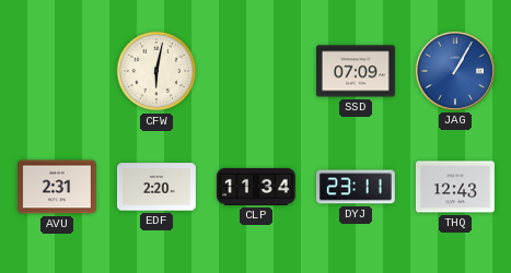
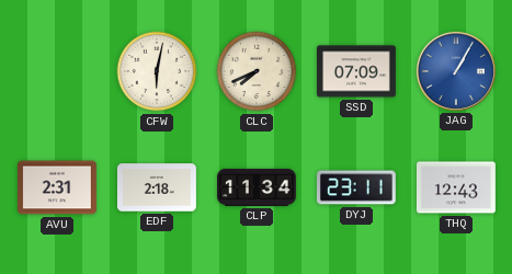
CLC: none -> 7:41
EDF: 2:20 -> 2:18
